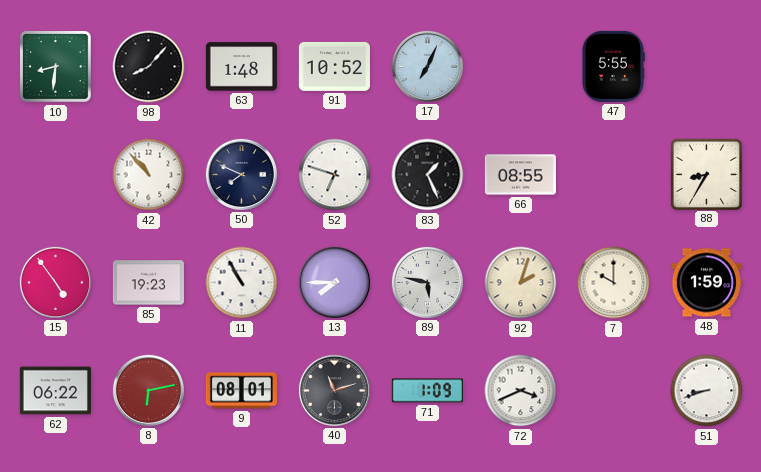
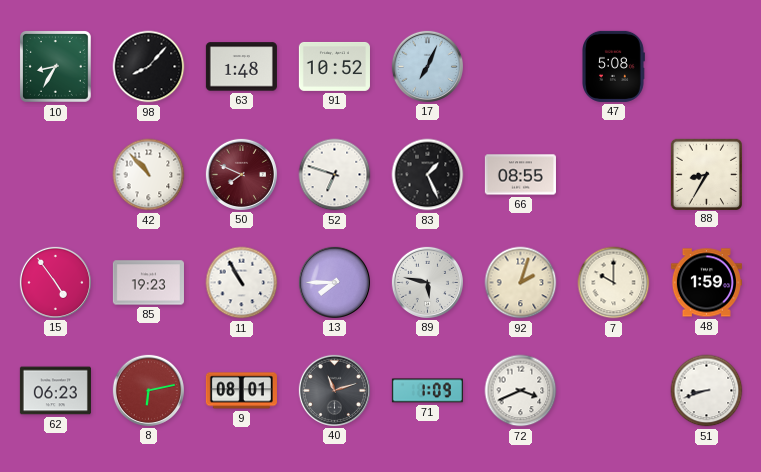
10: 8:31 -> 8:35
47: 5:55 -> 5:08
50 dial: navy -> burgundy
62: 06:22 -> 06:23
